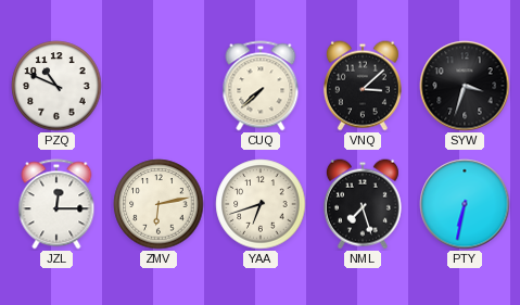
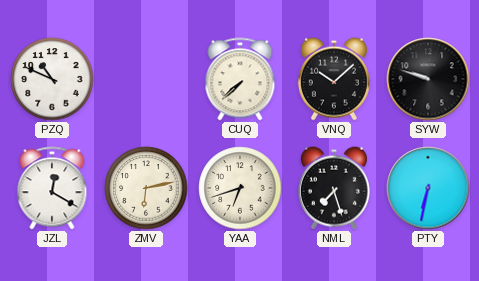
VNQ: 3:08 -> 10:08
SYW: 3:33 -> 9:48
JZL: 12:15 -> 12:20
